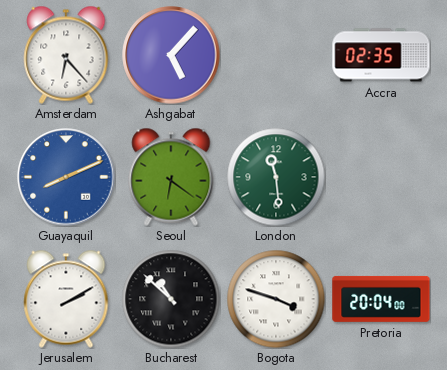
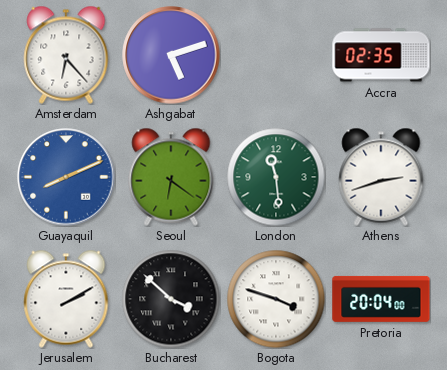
Ashgabat: 5:07 -> 5:12
Athens: none -> 2:42
Bucharest: 10:52 -> 3:52
